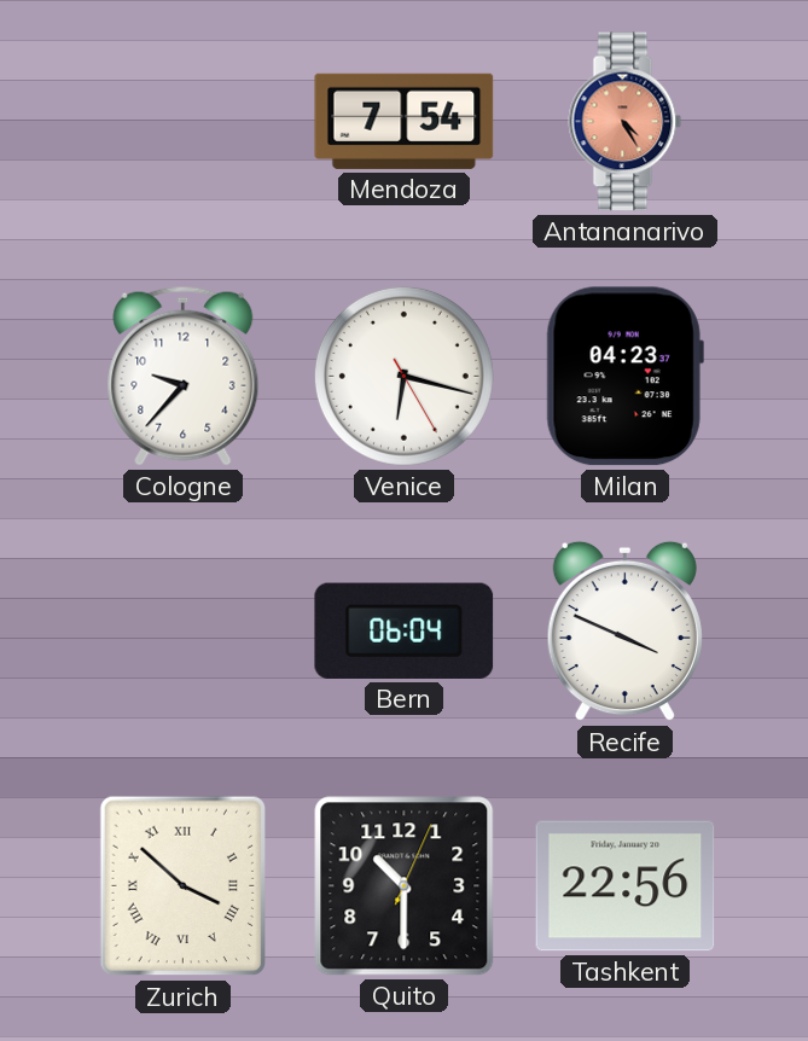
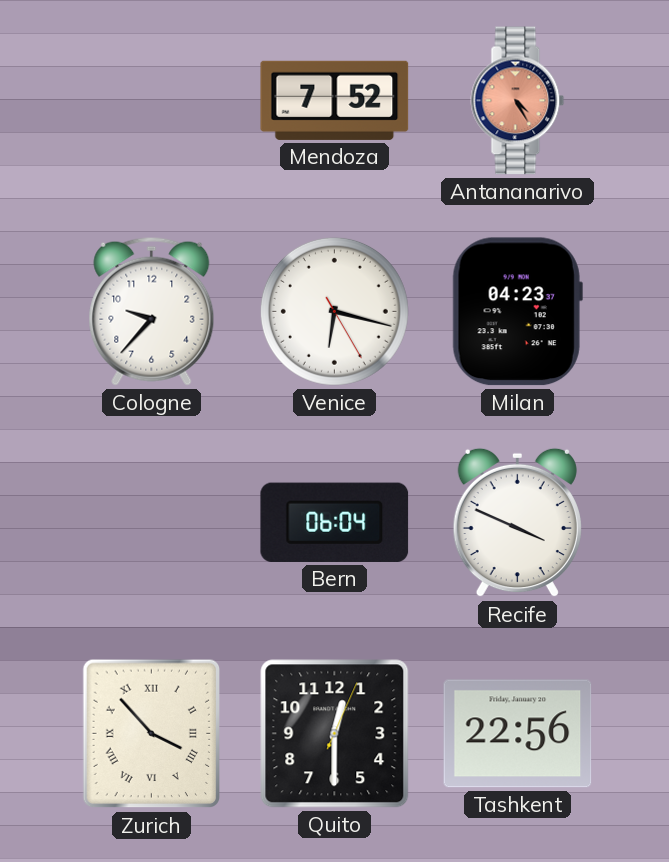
Mendoza: 7:54 -> 7:52
Zurich: 3:52 -> 3:53
Quito: 10:30 -> 12:30
